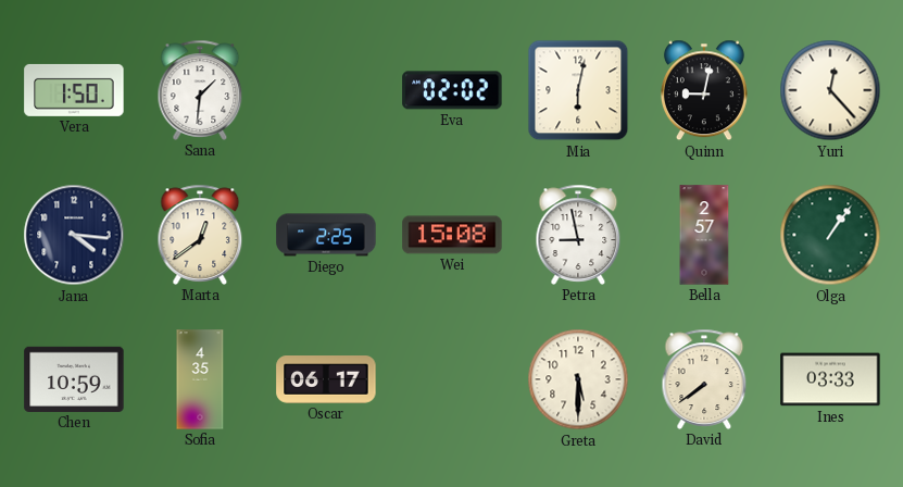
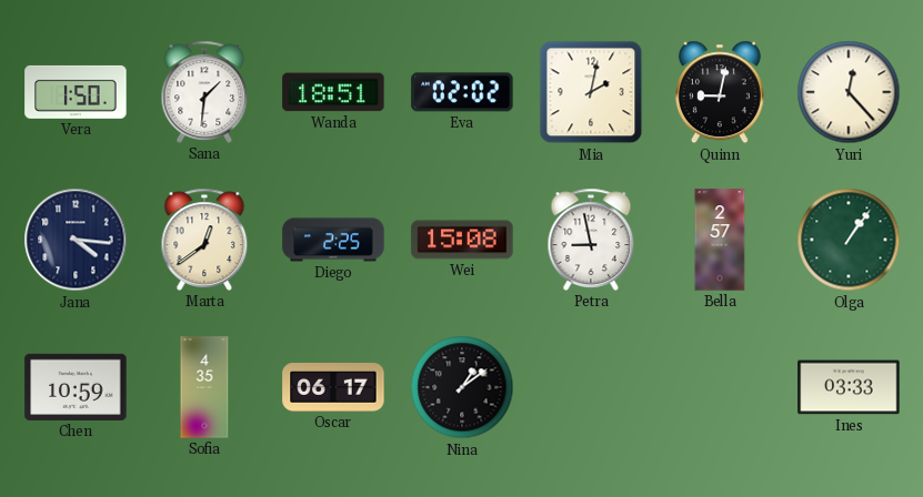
Wanda: none -> 18:51
Mia: 6:02 -> 2:02
Nina: none -> 1:09
Greta: 5:30 -> none
David: 7:39 -> none
